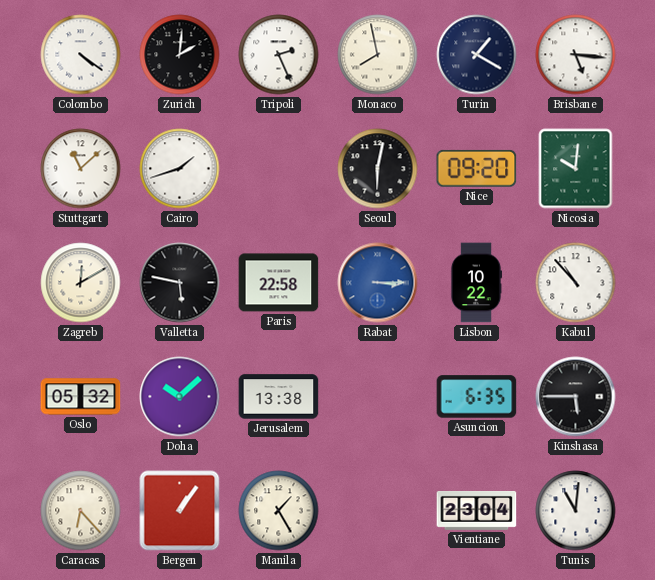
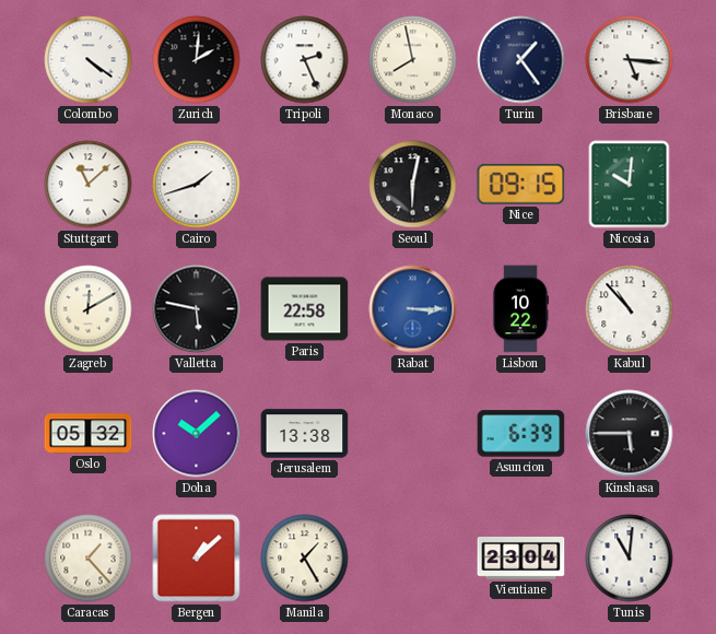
Turin: 1:20 -> 1:24
Nice: 09:20 -> 09:15
Asuncion: 6:35 -> 6:39
Caracas: 6:23 -> 1:23
Bergen: 1:06 -> 1:08
